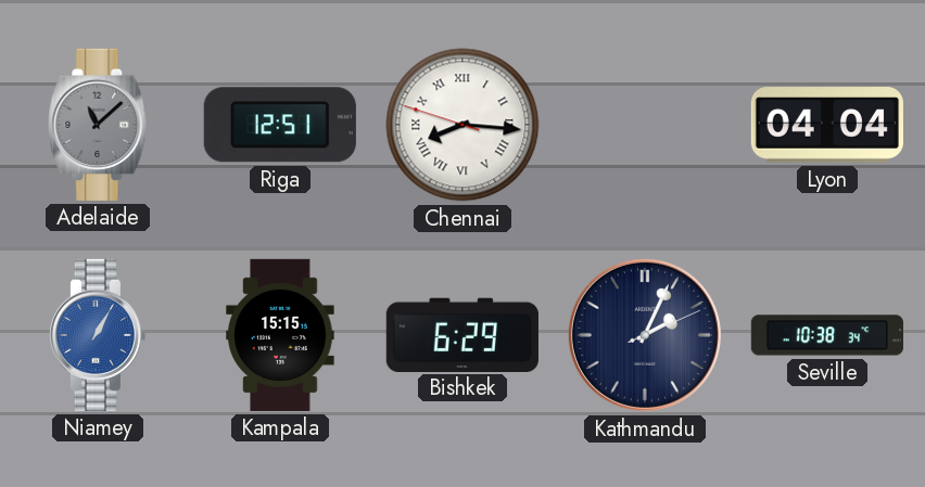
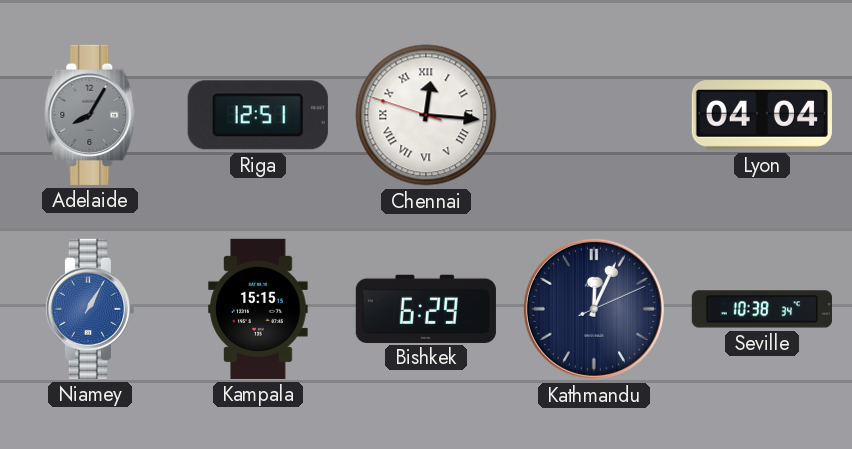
Adelaide: 11:08 -> 8:05
Chennai: 8:15 -> 12:15
Kathmandu: 2:04 -> 12:04
